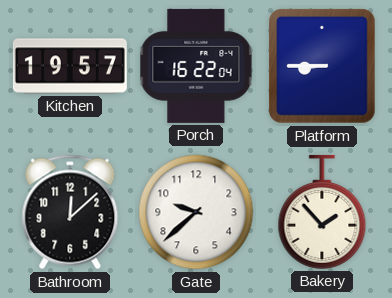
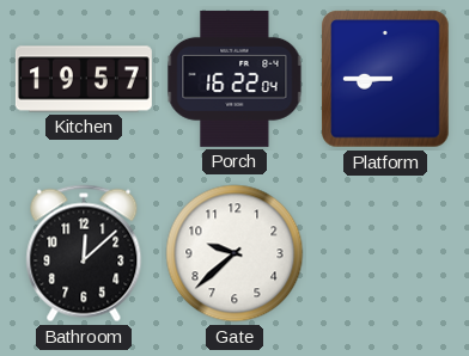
Bakery: 1:53 -> none
